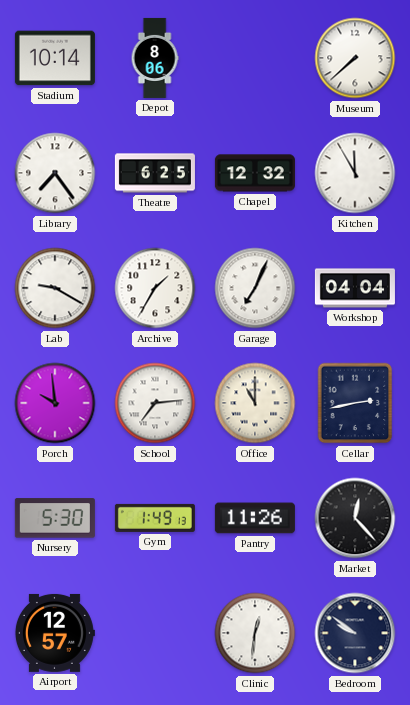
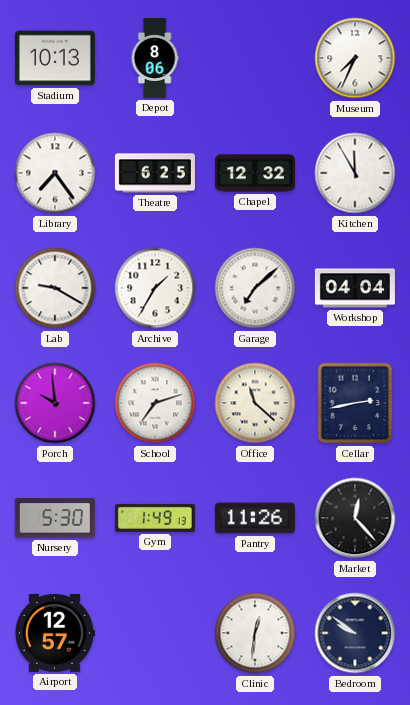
Stadium: 10:14 -> 10:13
Museum: 7:38 -> 7:34
Garage: 7:04 -> 7:08
School: 7:14 -> 7:12
Office: 11:00 -> 11:22
